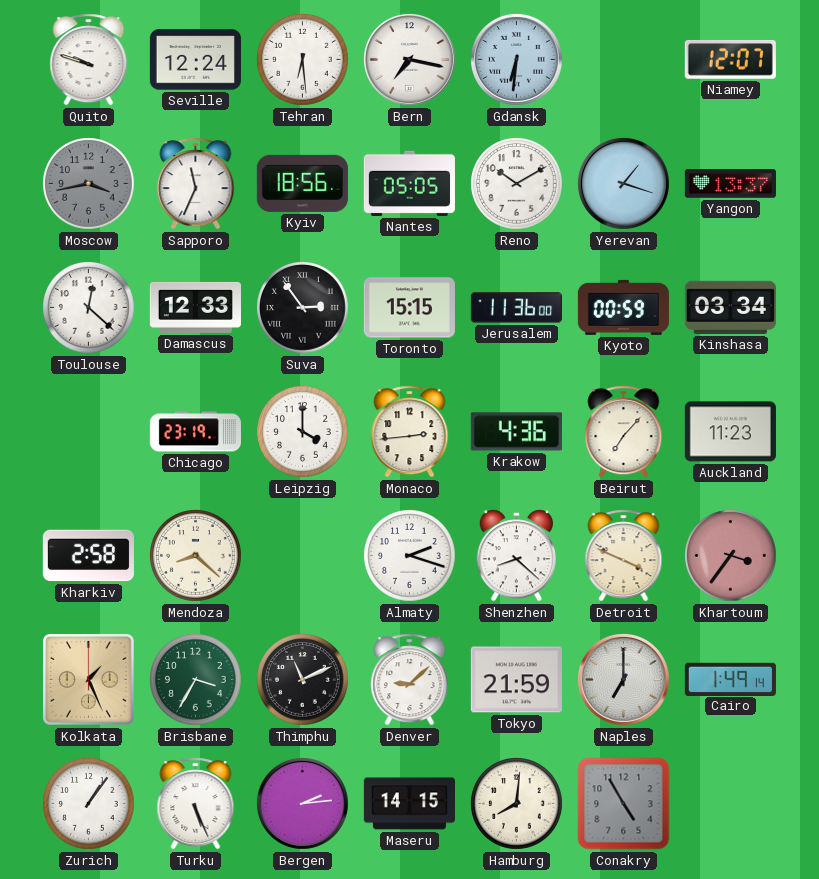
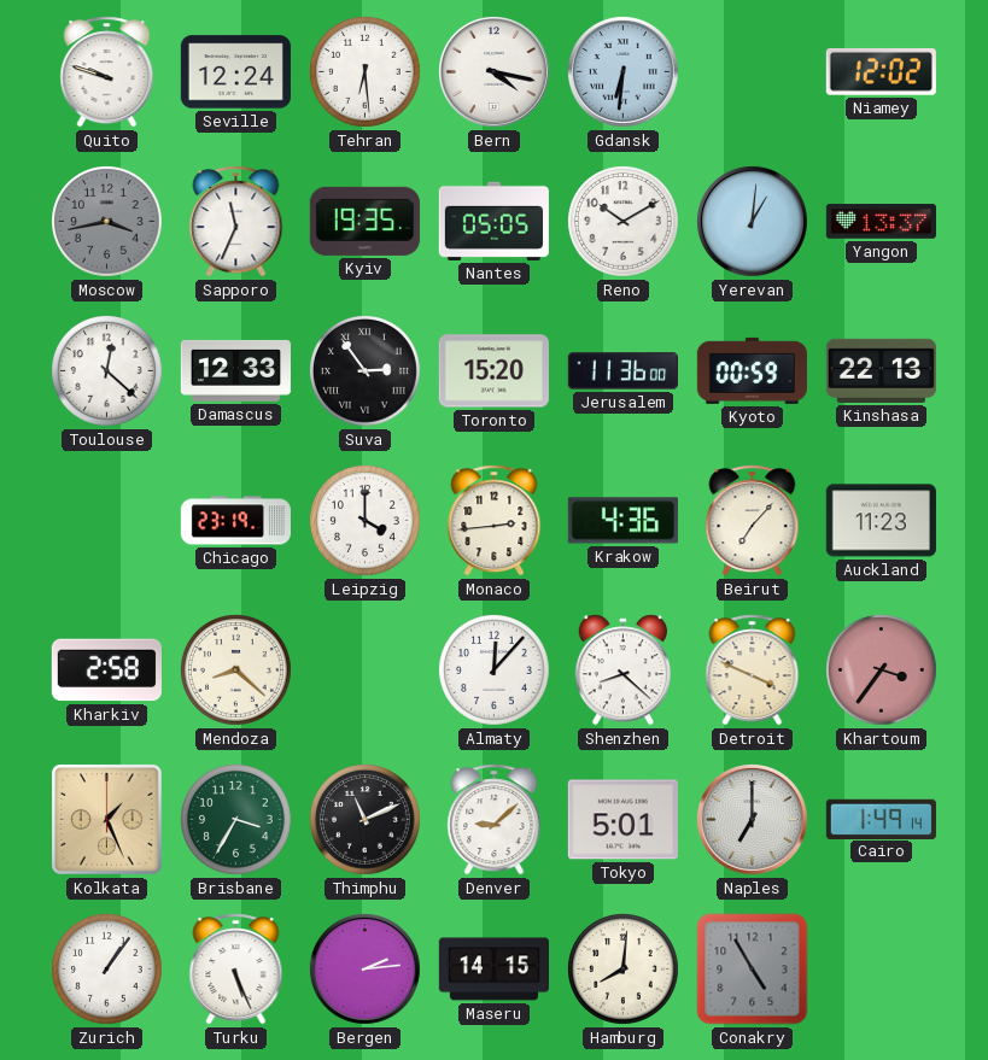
Bern: 7:17 -> 4:17
Niamey: 12:07 -> 12:02
Kyiv: 18:56 -> 19:35
Yerevan: 1:18 -> 1:01
Toronto: 15:15 -> 15:20
Kinshasa: 03:34 -> 22:13
Almaty: 2:18 -> 12:07
Tokyo: 21:59 -> 5:01
